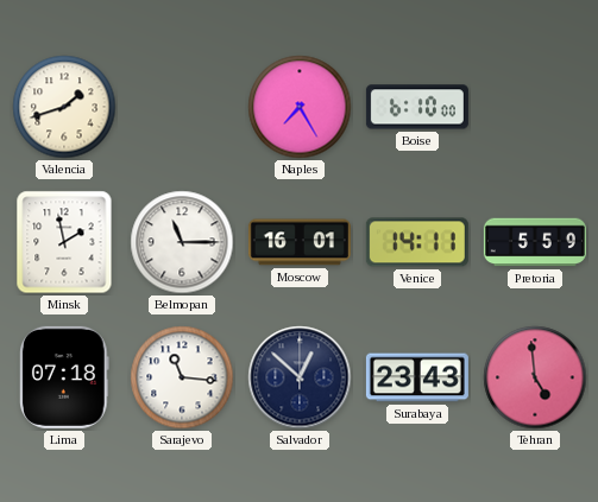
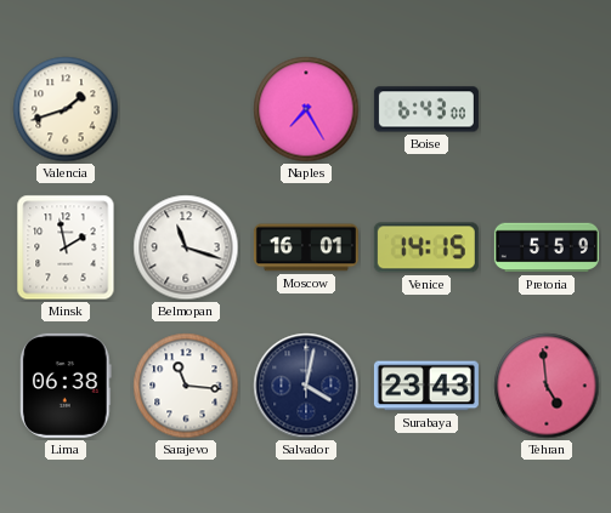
Boise: 6:10 -> 6:43
Belmopan: 11:15 -> 11:18
Venice: 14:11 -> 14:15
Lima: 07:18 -> 06:38
Salvador: 12:52 -> 4:02
